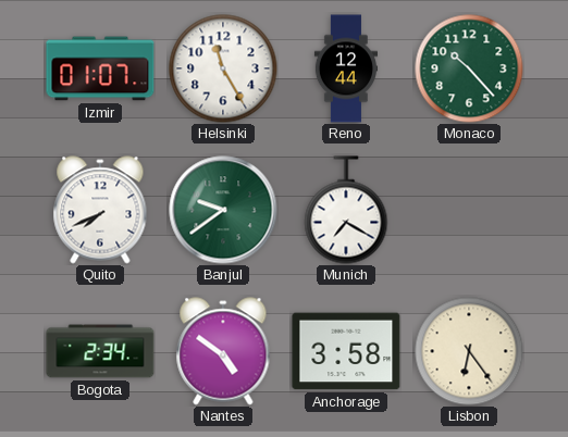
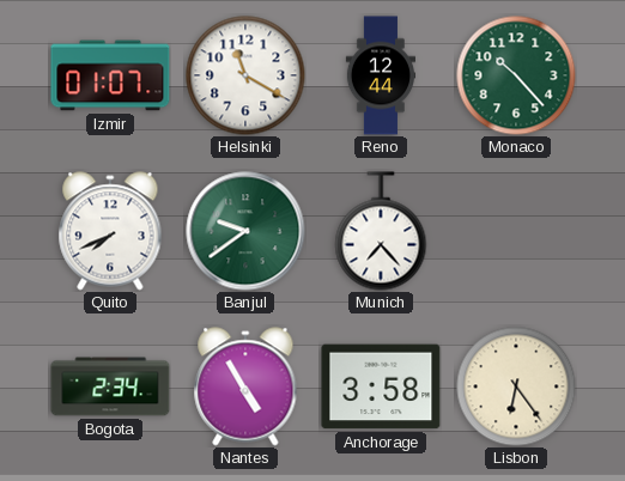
Helsinki: 11:25 -> 11:20
Munich: 7:20 -> 7:23
Nantes: 4:51 -> 4:55
